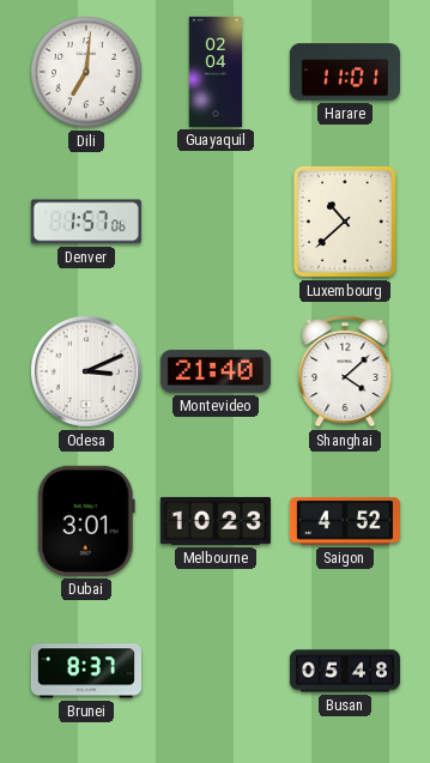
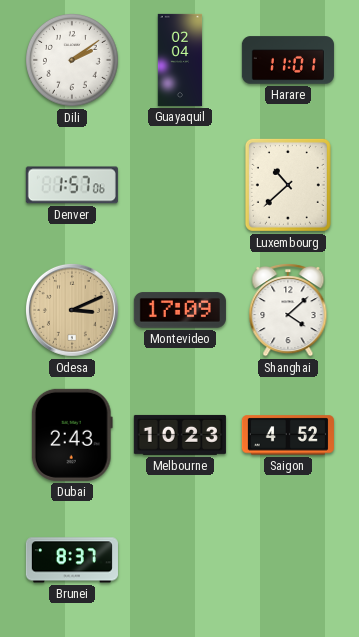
Dili: 7:01 -> 2:09
Odesa dial: white -> champagne
Montevideo: 21:40 -> 17:09
Dubai: 3:01 -> 2:43
Busan: 05:48 -> none
